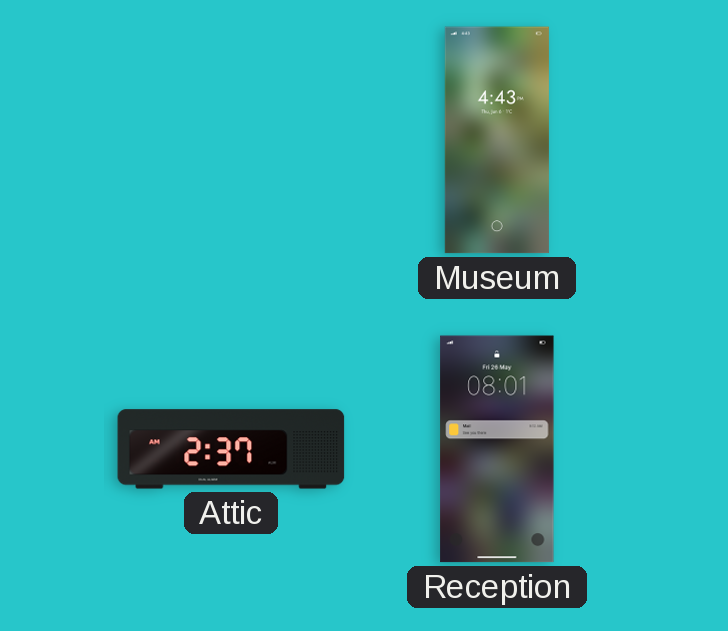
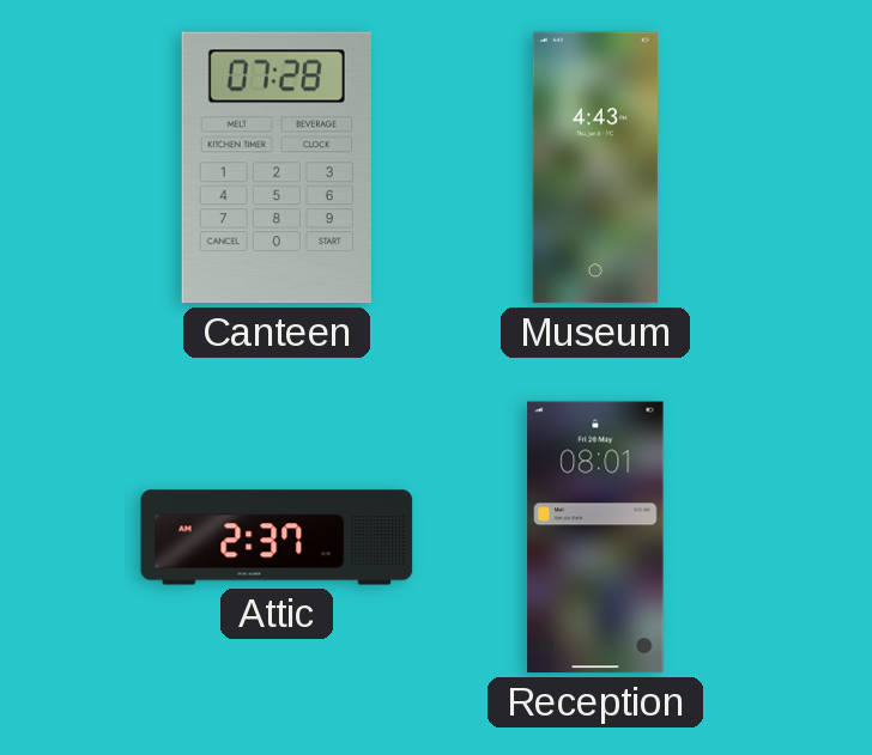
Canteen: none -> 07:28
